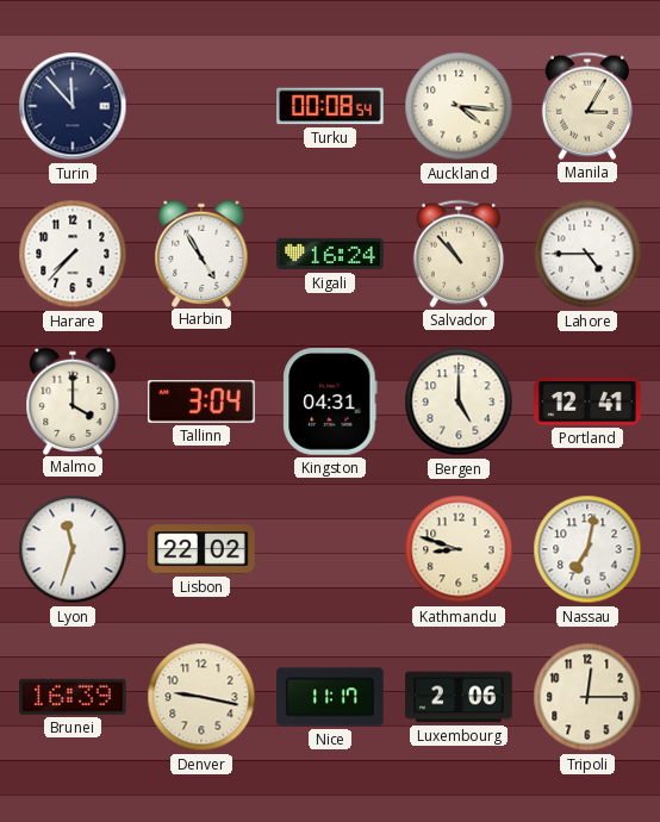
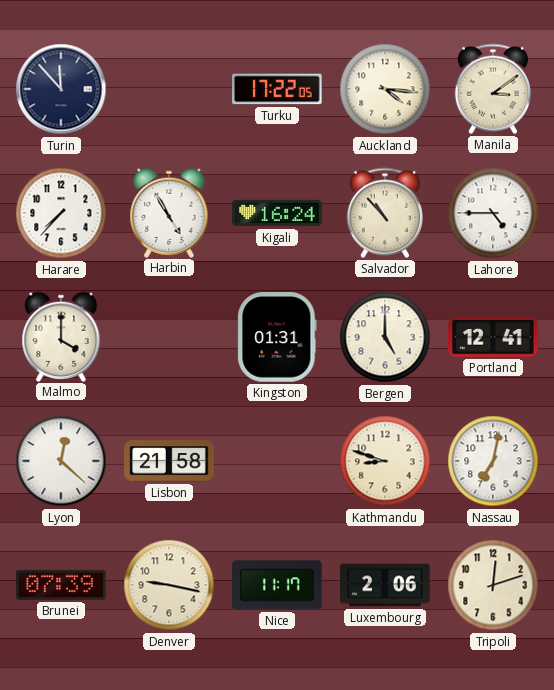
Turku: 00:08 -> 17:22
Manila: 3:05 -> 3:09
Tallinn: 3:04 -> none
Kingston: 04:31 -> 01:31
Lyon: 11:33 -> 12:22
Lisbon: 22:02 -> 21:58
Brunei: 16:39 -> 07:39
Tripoli: 12:15 -> 12:12
